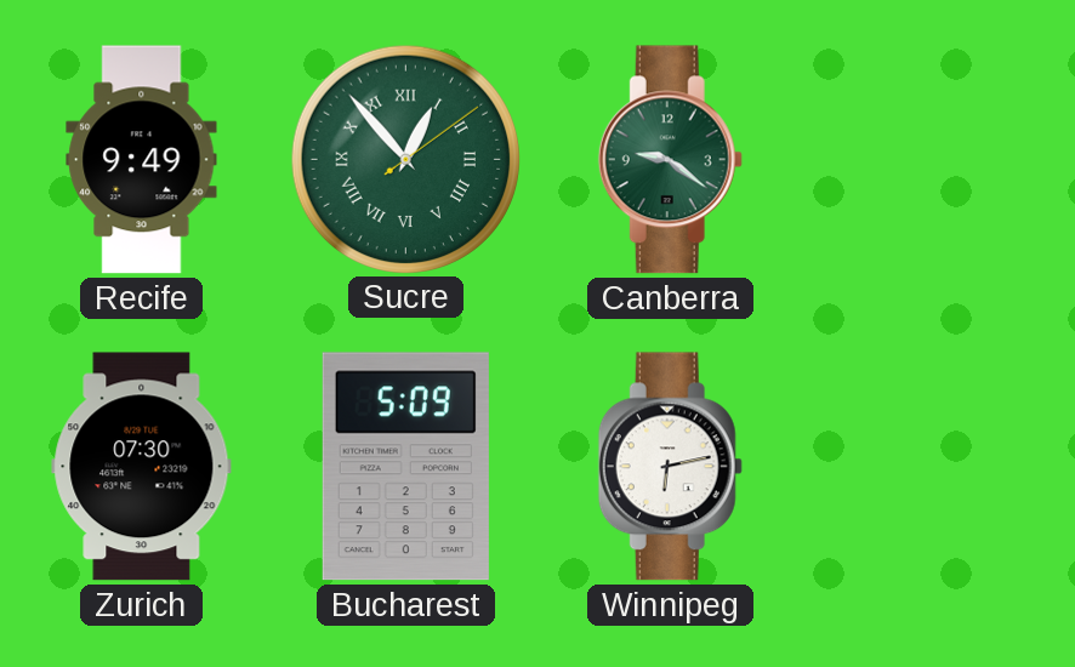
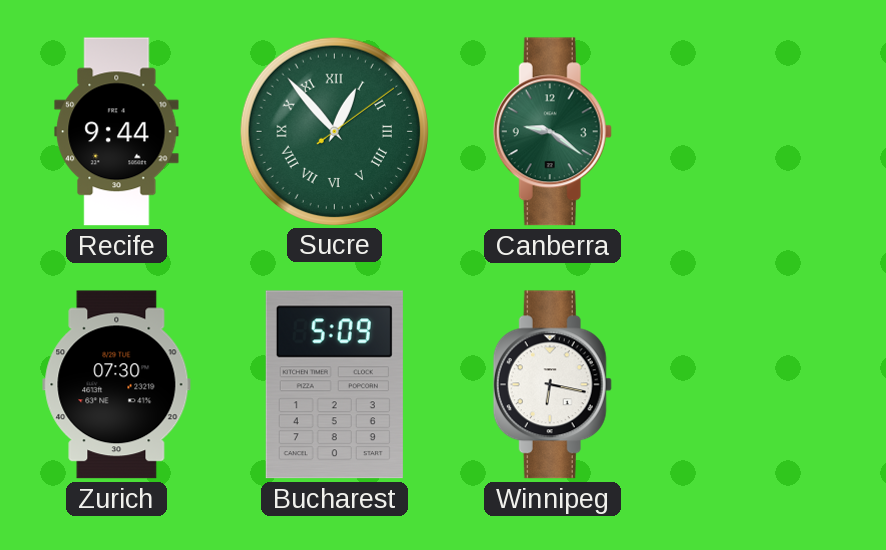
Recife: 9:49 -> 9:44
Winnipeg: 6:13 -> 6:17
